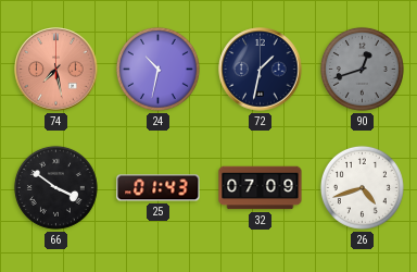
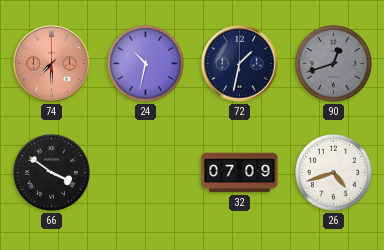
74: 7:28 -> 7:30
25: 01:43 -> none
